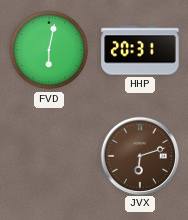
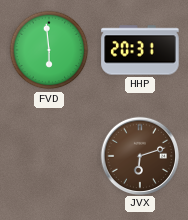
FVD: 6:02 -> 5:59
